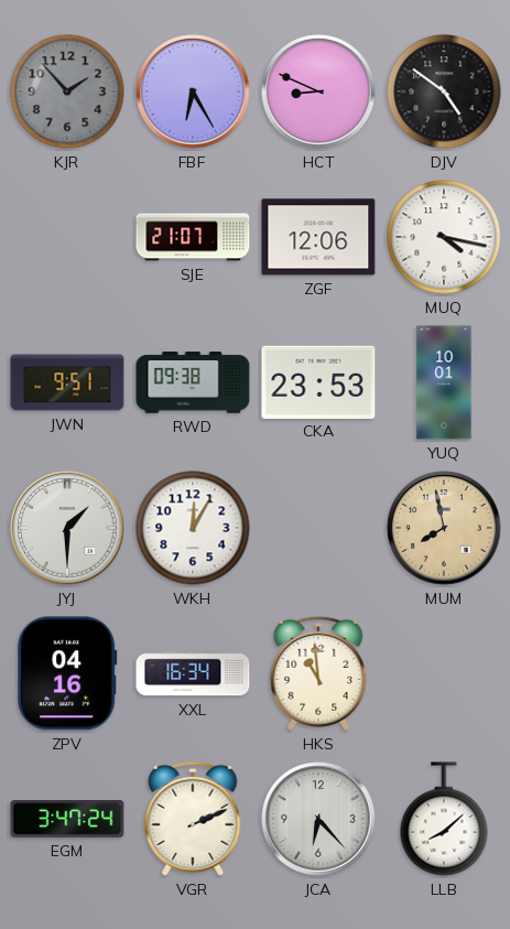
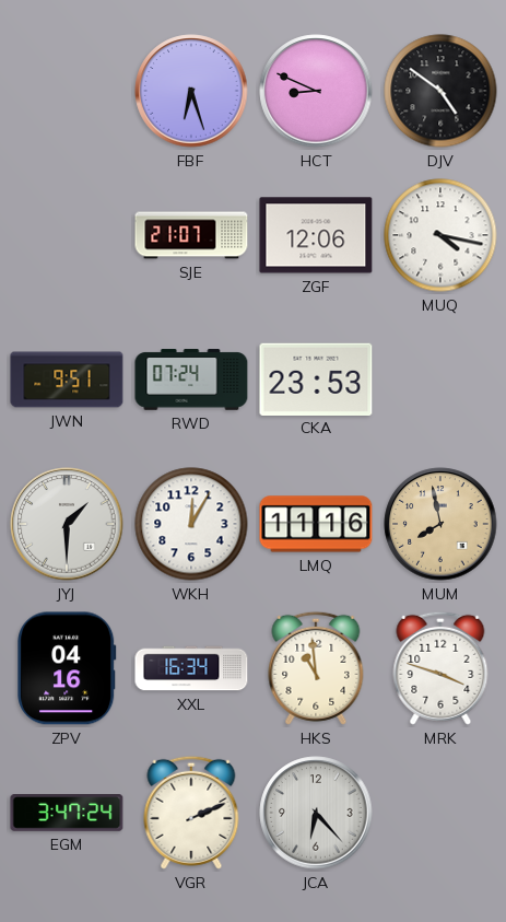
KJR: 1:53 -> none
FBF: 6:25 -> 6:27
RWD: 09:38 -> 07:24
YUQ: 10:01 -> none
LMQ: none -> 11:16
MRK: none -> 3:48
LLB: 8:08 -> none
